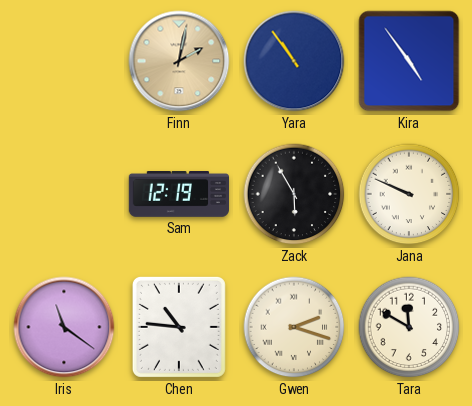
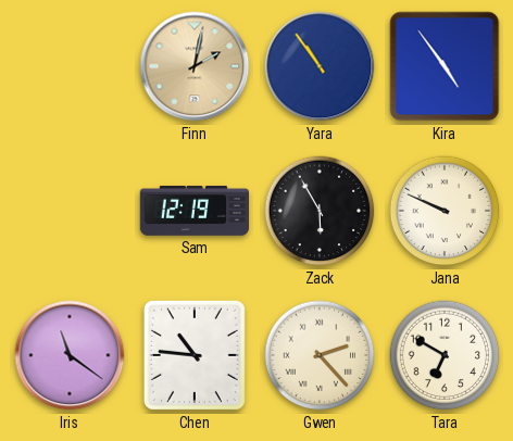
Gwen: 2:18 -> 2:23
Tara: 11:50 -> 6:50
